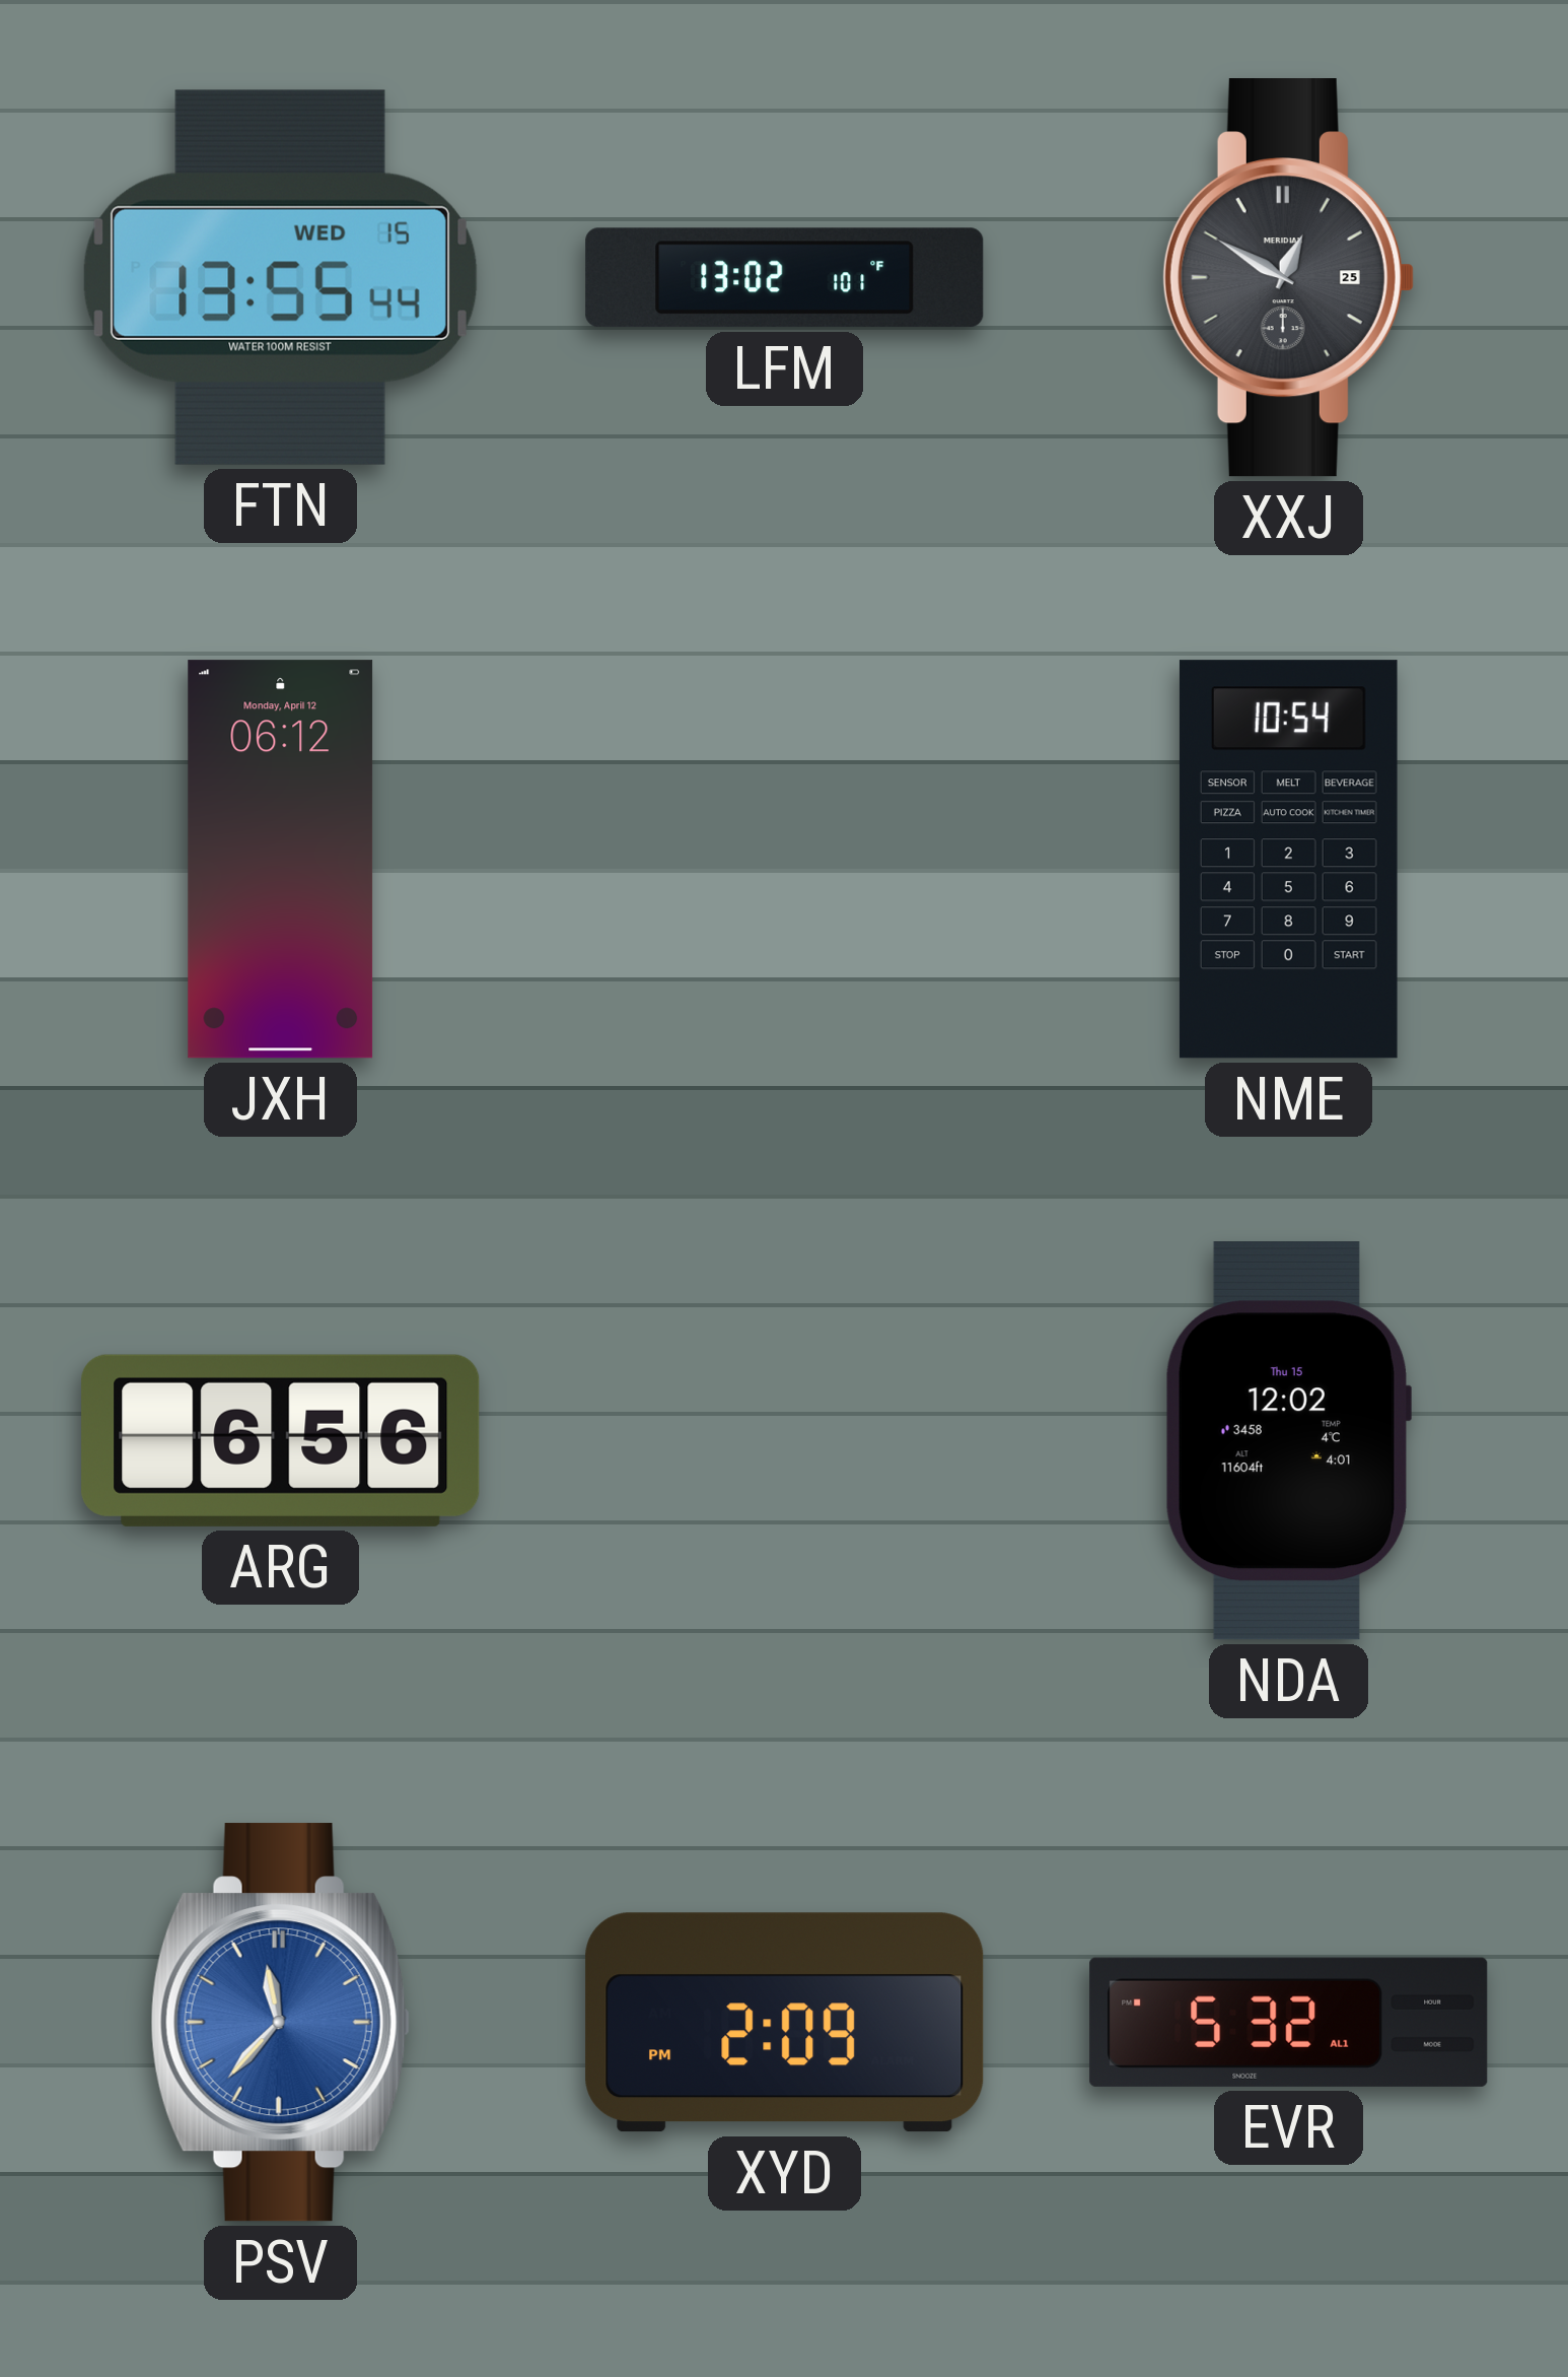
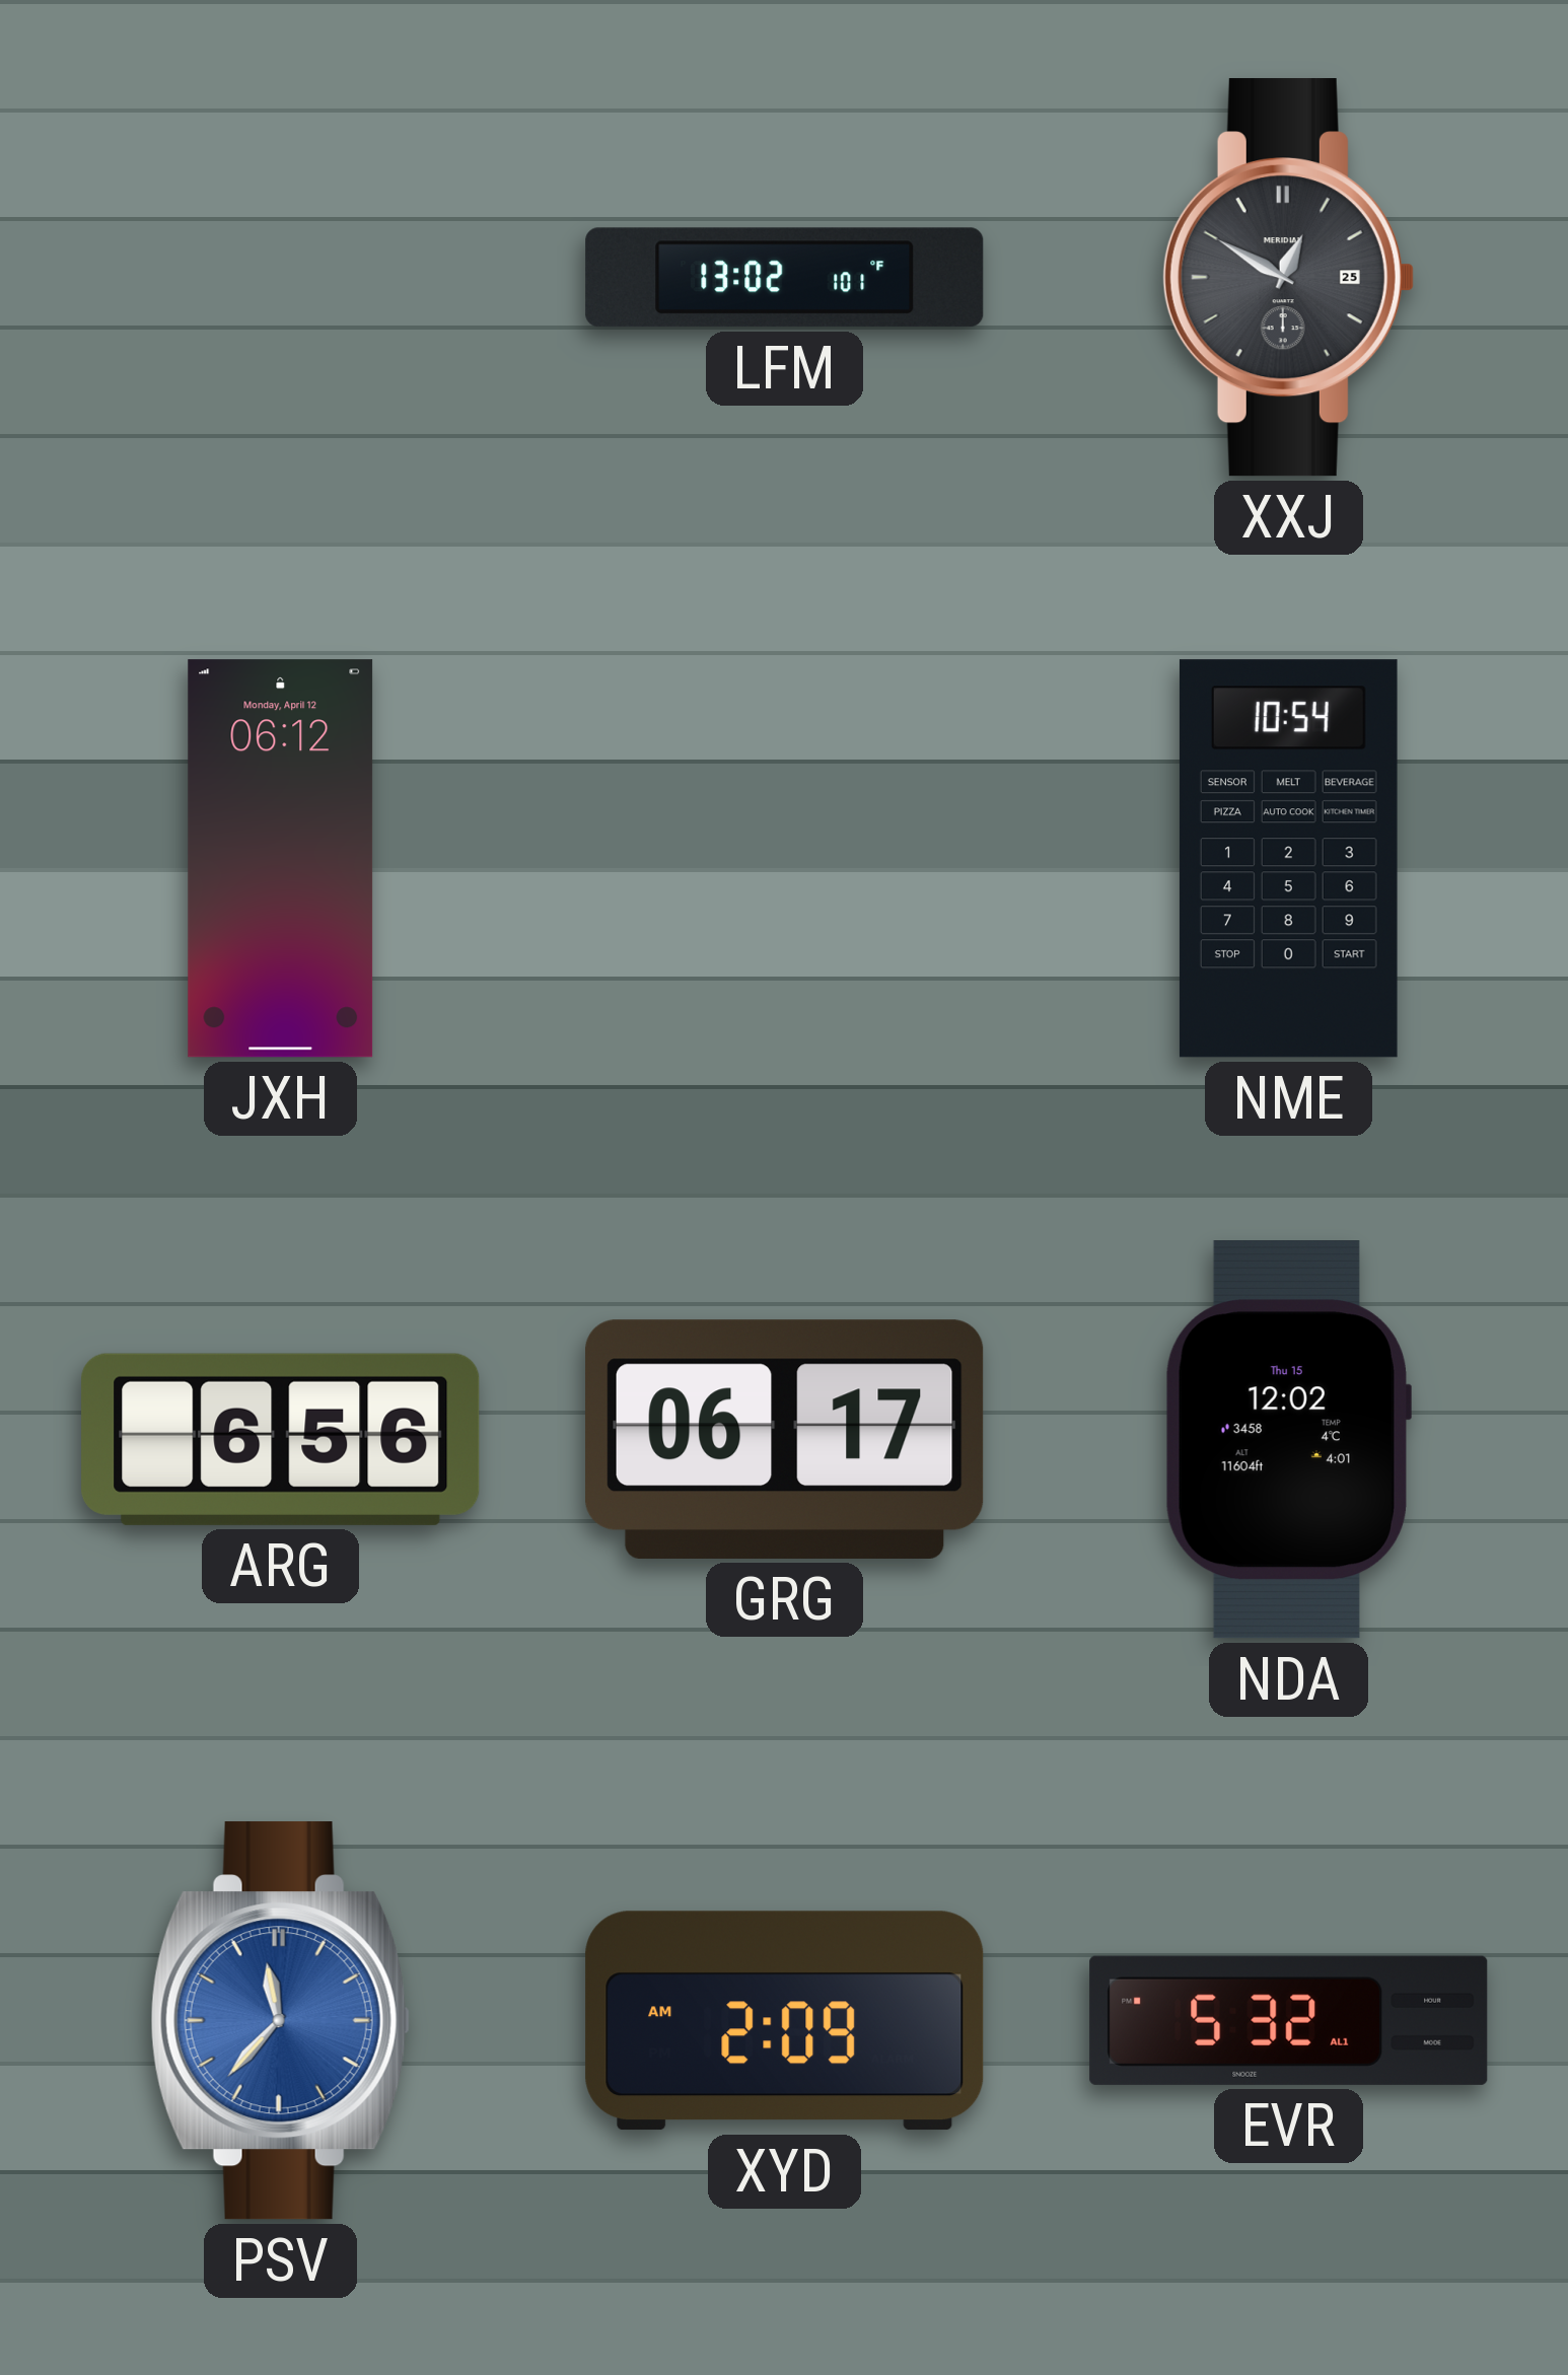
FTN: 13:55 -> none
GRG: none -> 06:17
XYD: 2:09 PM -> 2:09 AM
